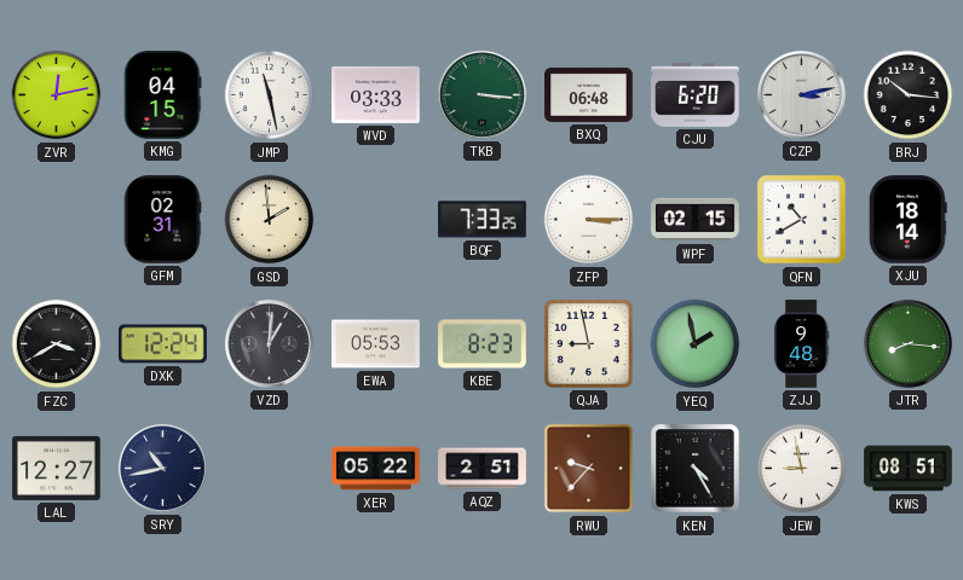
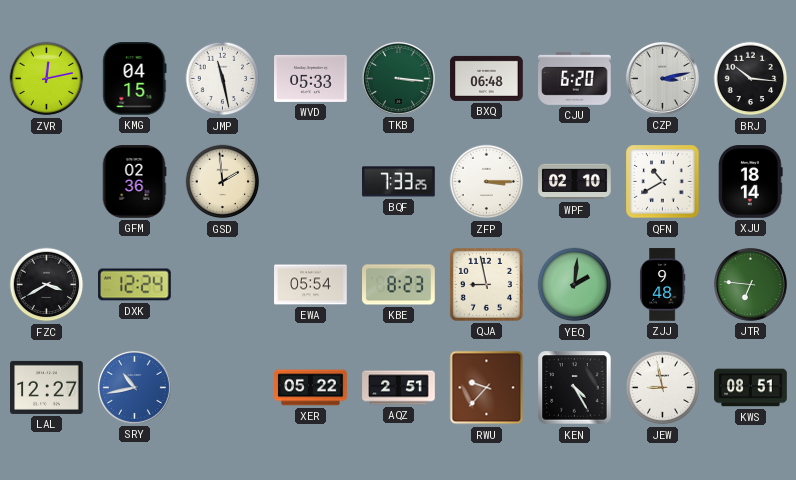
WVD: 03:33 -> 05:33
GFM: 02:31 -> 02:36
WPF: 02:15 -> 02:10
VZD: 1:01 -> none
EWA: 05:53 -> 05:54
YEQ: 1:58 -> 2:01
JTR: 8:16 -> 6:46
SRY dial: navy -> blue
